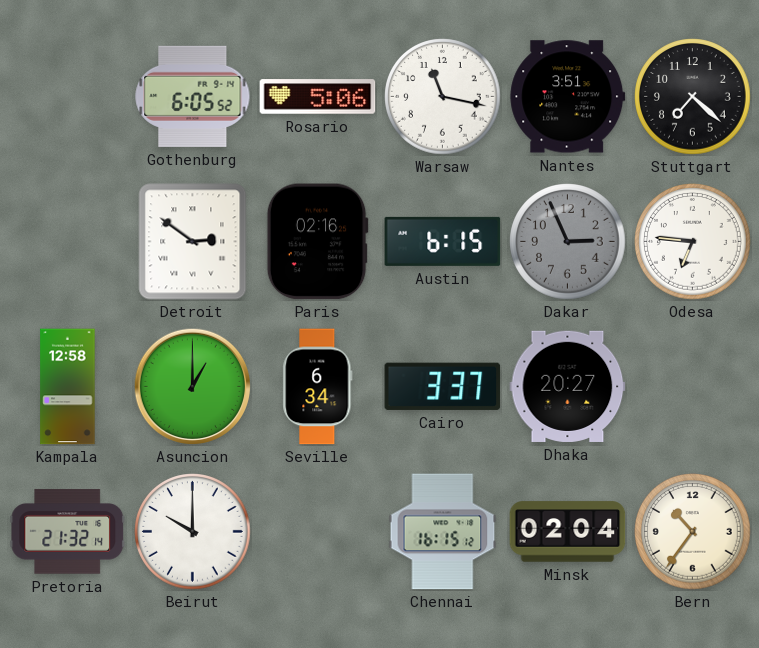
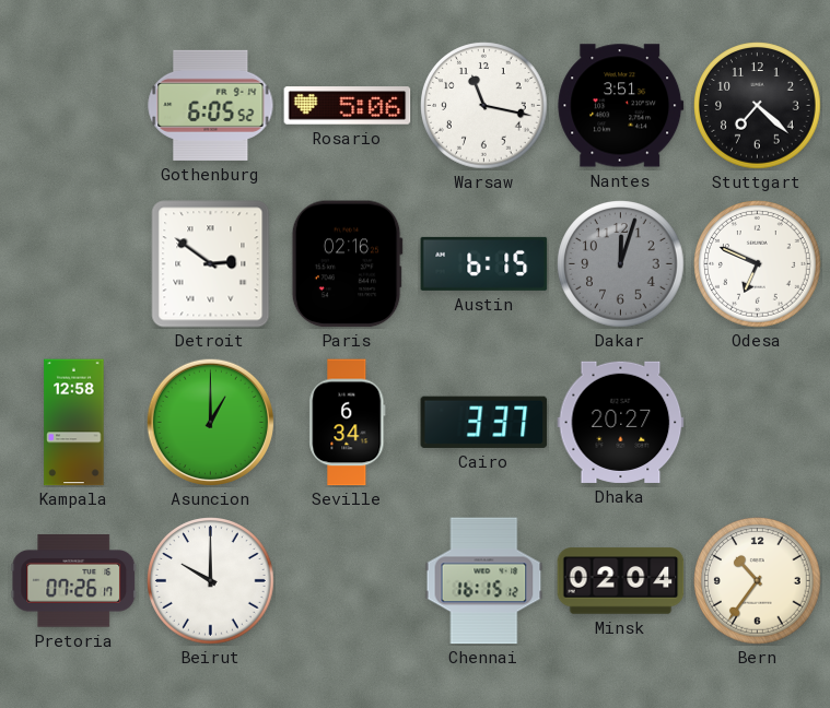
Dakar: 2:56 -> 12:03
Odesa: 6:46 -> 6:49
Pretoria: 21:32 -> 07:26
